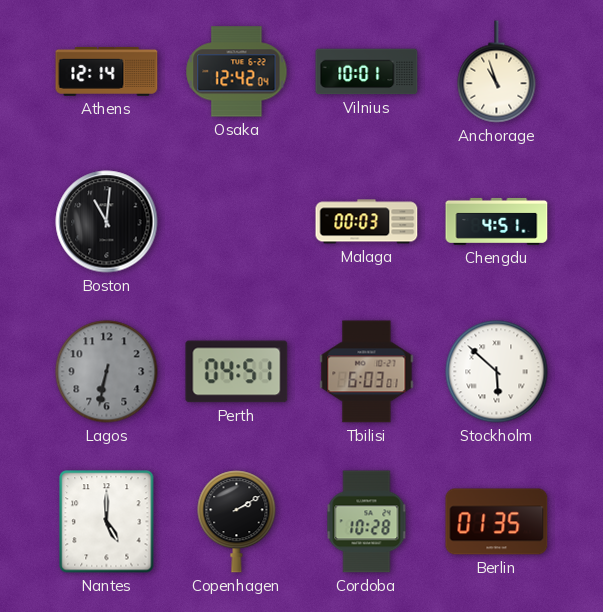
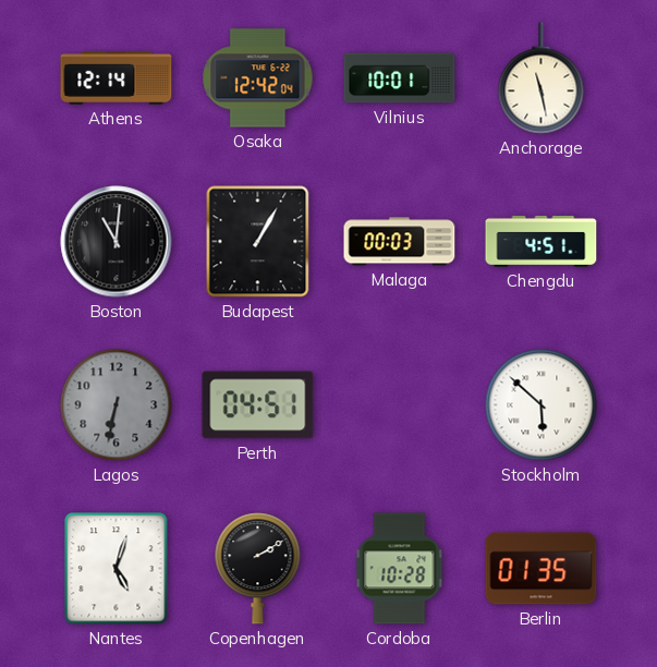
Anchorage: 10:57 -> 11:28
Budapest: none -> 1:05
Tbilisi: 6:03 -> none
Nantes: 5:00 -> 5:03
